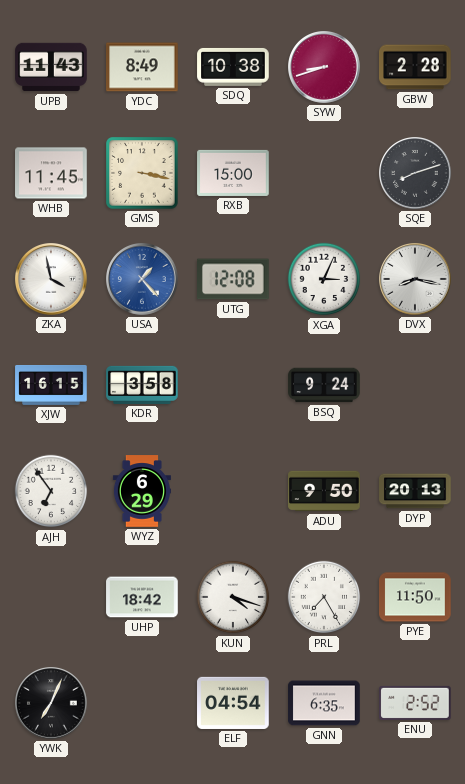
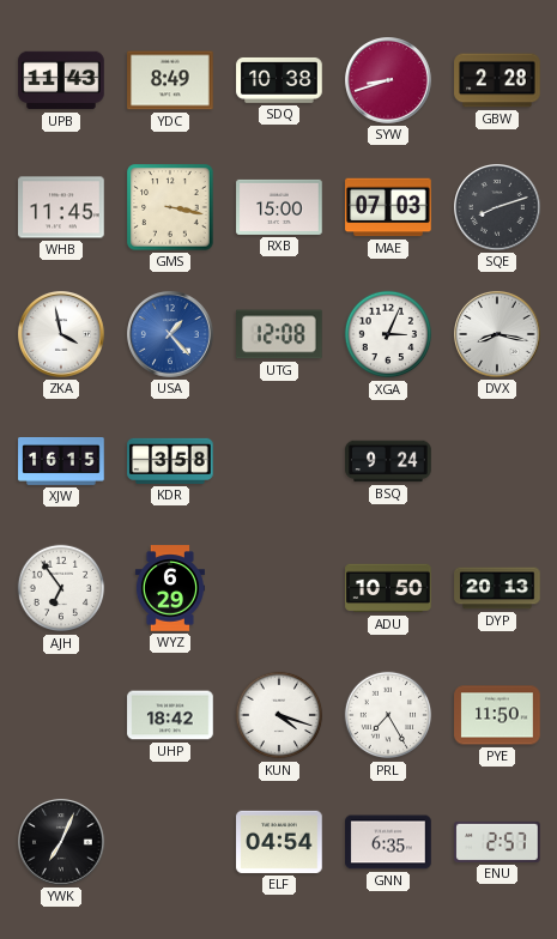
MAE: none -> 07:03
ADU: 9:50 -> 10:50
ENU: 2:52 -> 2:57
